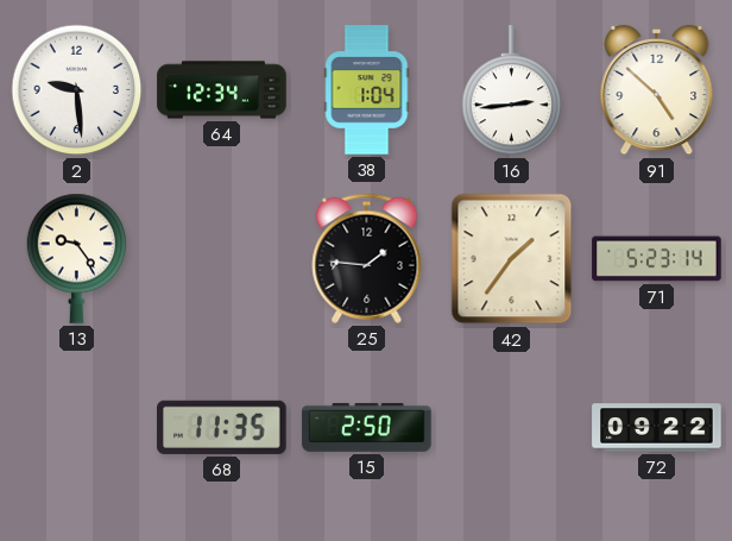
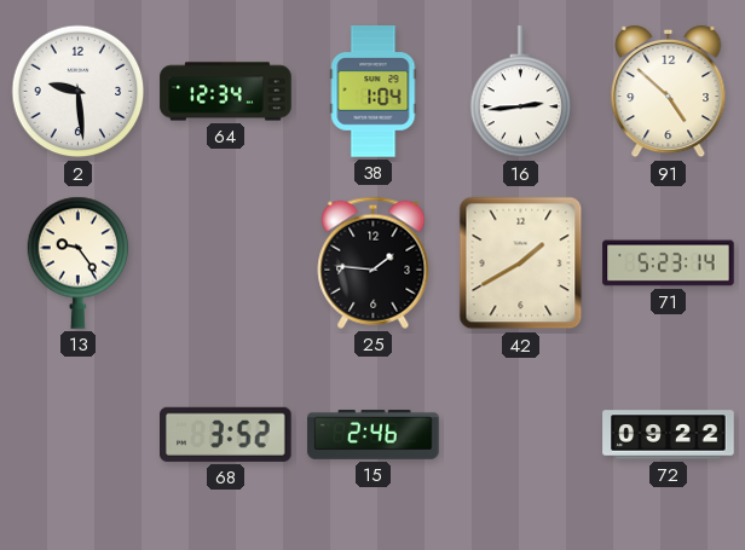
42: 1:36 -> 1:40
68: 11:35 -> 3:52
15: 2:50 -> 2:46
